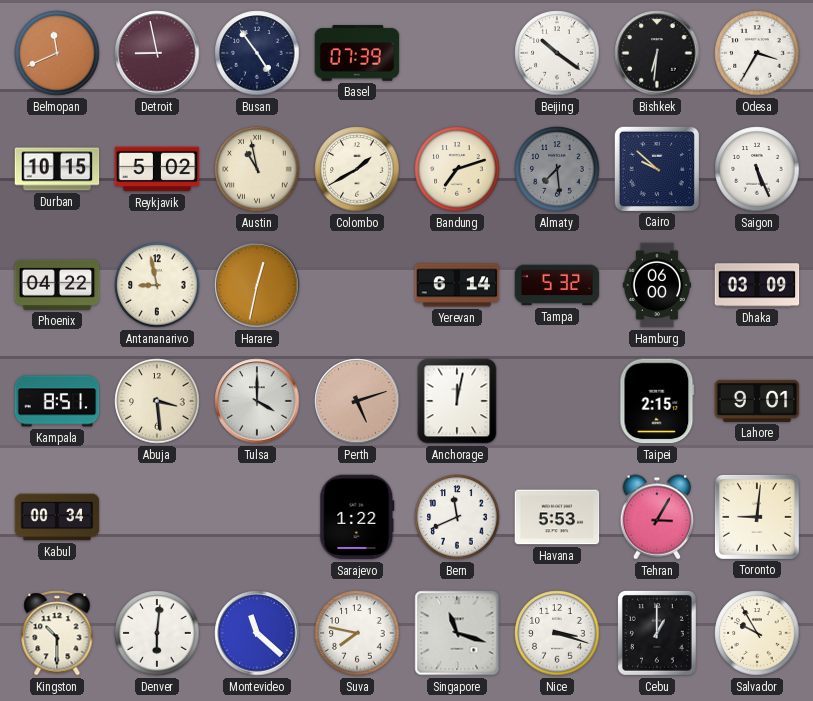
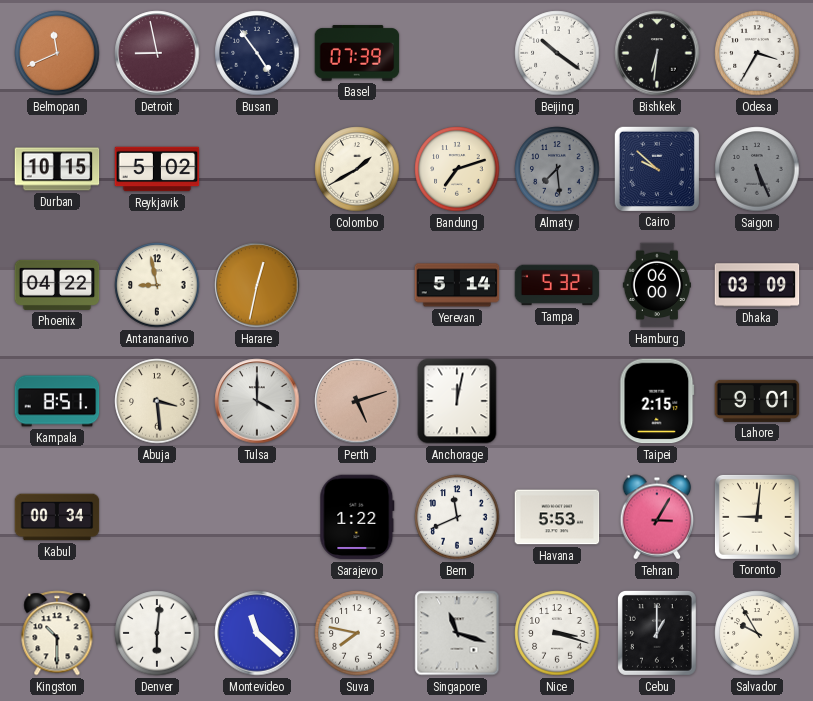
Austin: 10:58 -> none
Saigon dial: white -> grey
Yerevan: 6:14 -> 5:14
